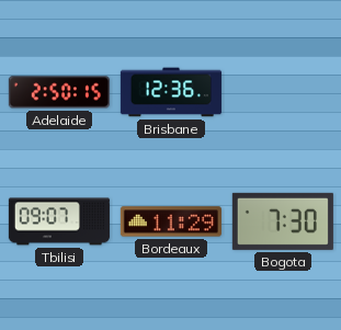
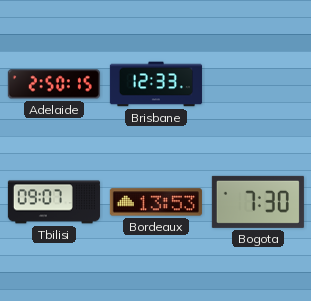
Brisbane: 12:36 -> 12:33
Bordeaux: 11:29 -> 13:53
